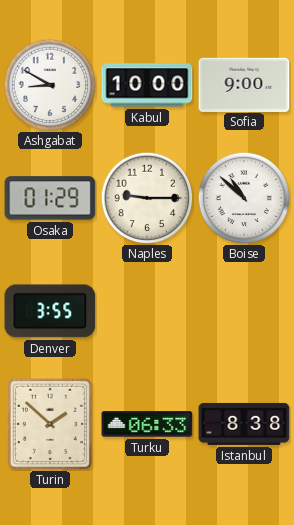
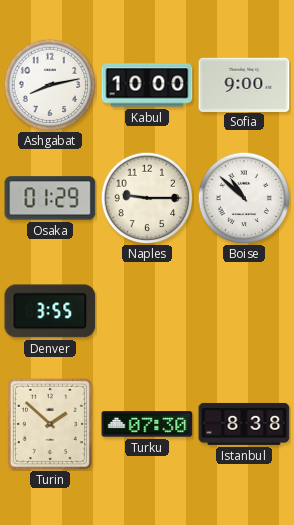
Ashgabat: 8:50 -> 8:13
Turku: 06:33 -> 07:30
